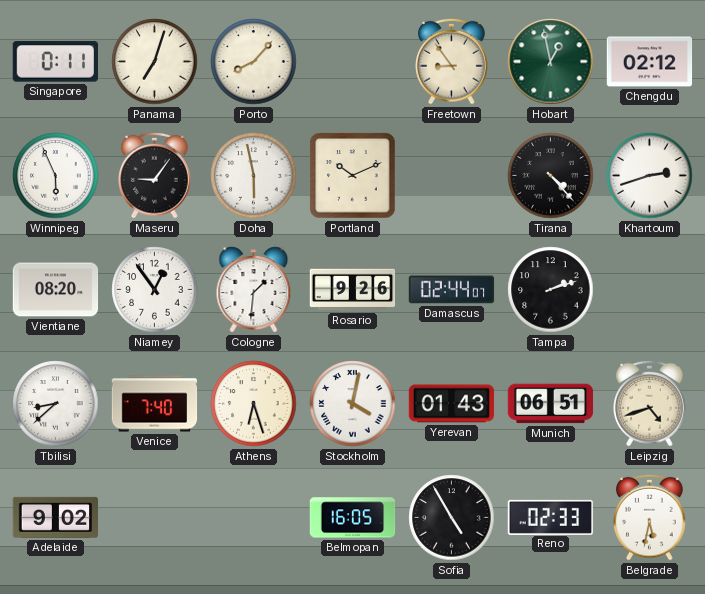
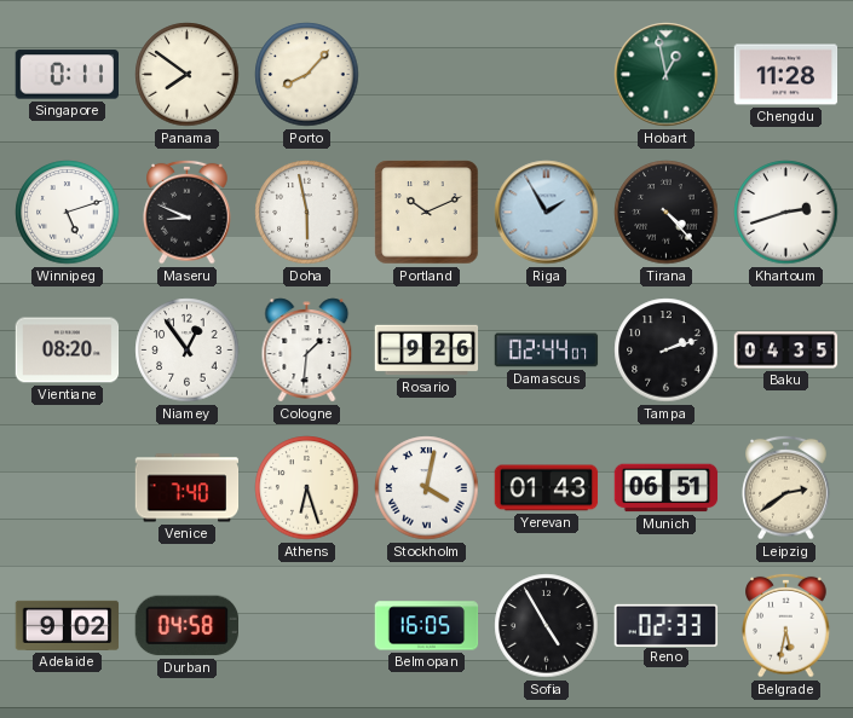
Panama: 7:03 -> 7:51
Freetown: 8:54 -> none
Chengdu: 02:12 -> 11:28
Winnipeg: 5:56 -> 5:12
Maseru: 9:06 -> 8:49
Riga: none -> 1:55
Baku: none -> 04:35
Tbilisi: 8:38 -> none
Leipzig: 4:42 -> 2:39
Durban: none -> 04:58
